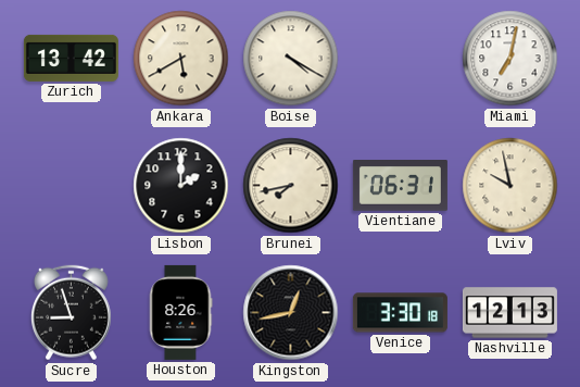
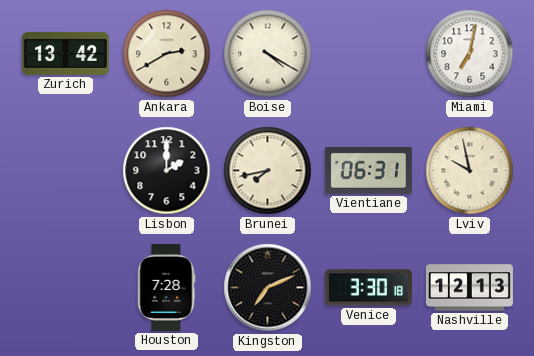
Ankara: 5:40 -> 2:40
Sucre: 8:57 -> none
Houston: 8:26 -> 7:28
Kingston: 12:43 -> 7:11
